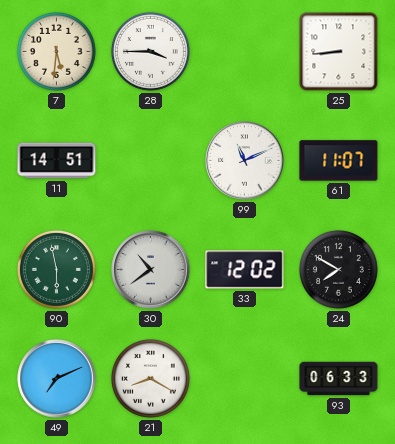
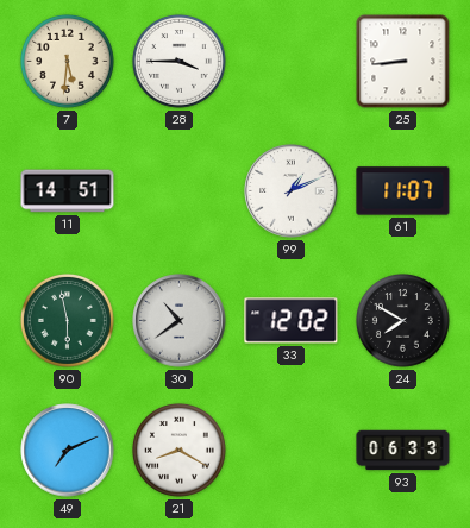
99: 11:11 -> 1:11
